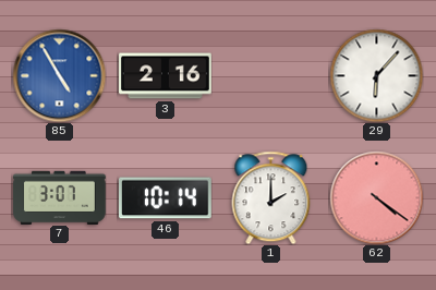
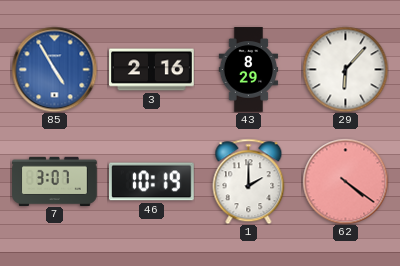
43: none -> 8:29
46: 10:14 -> 10:19
